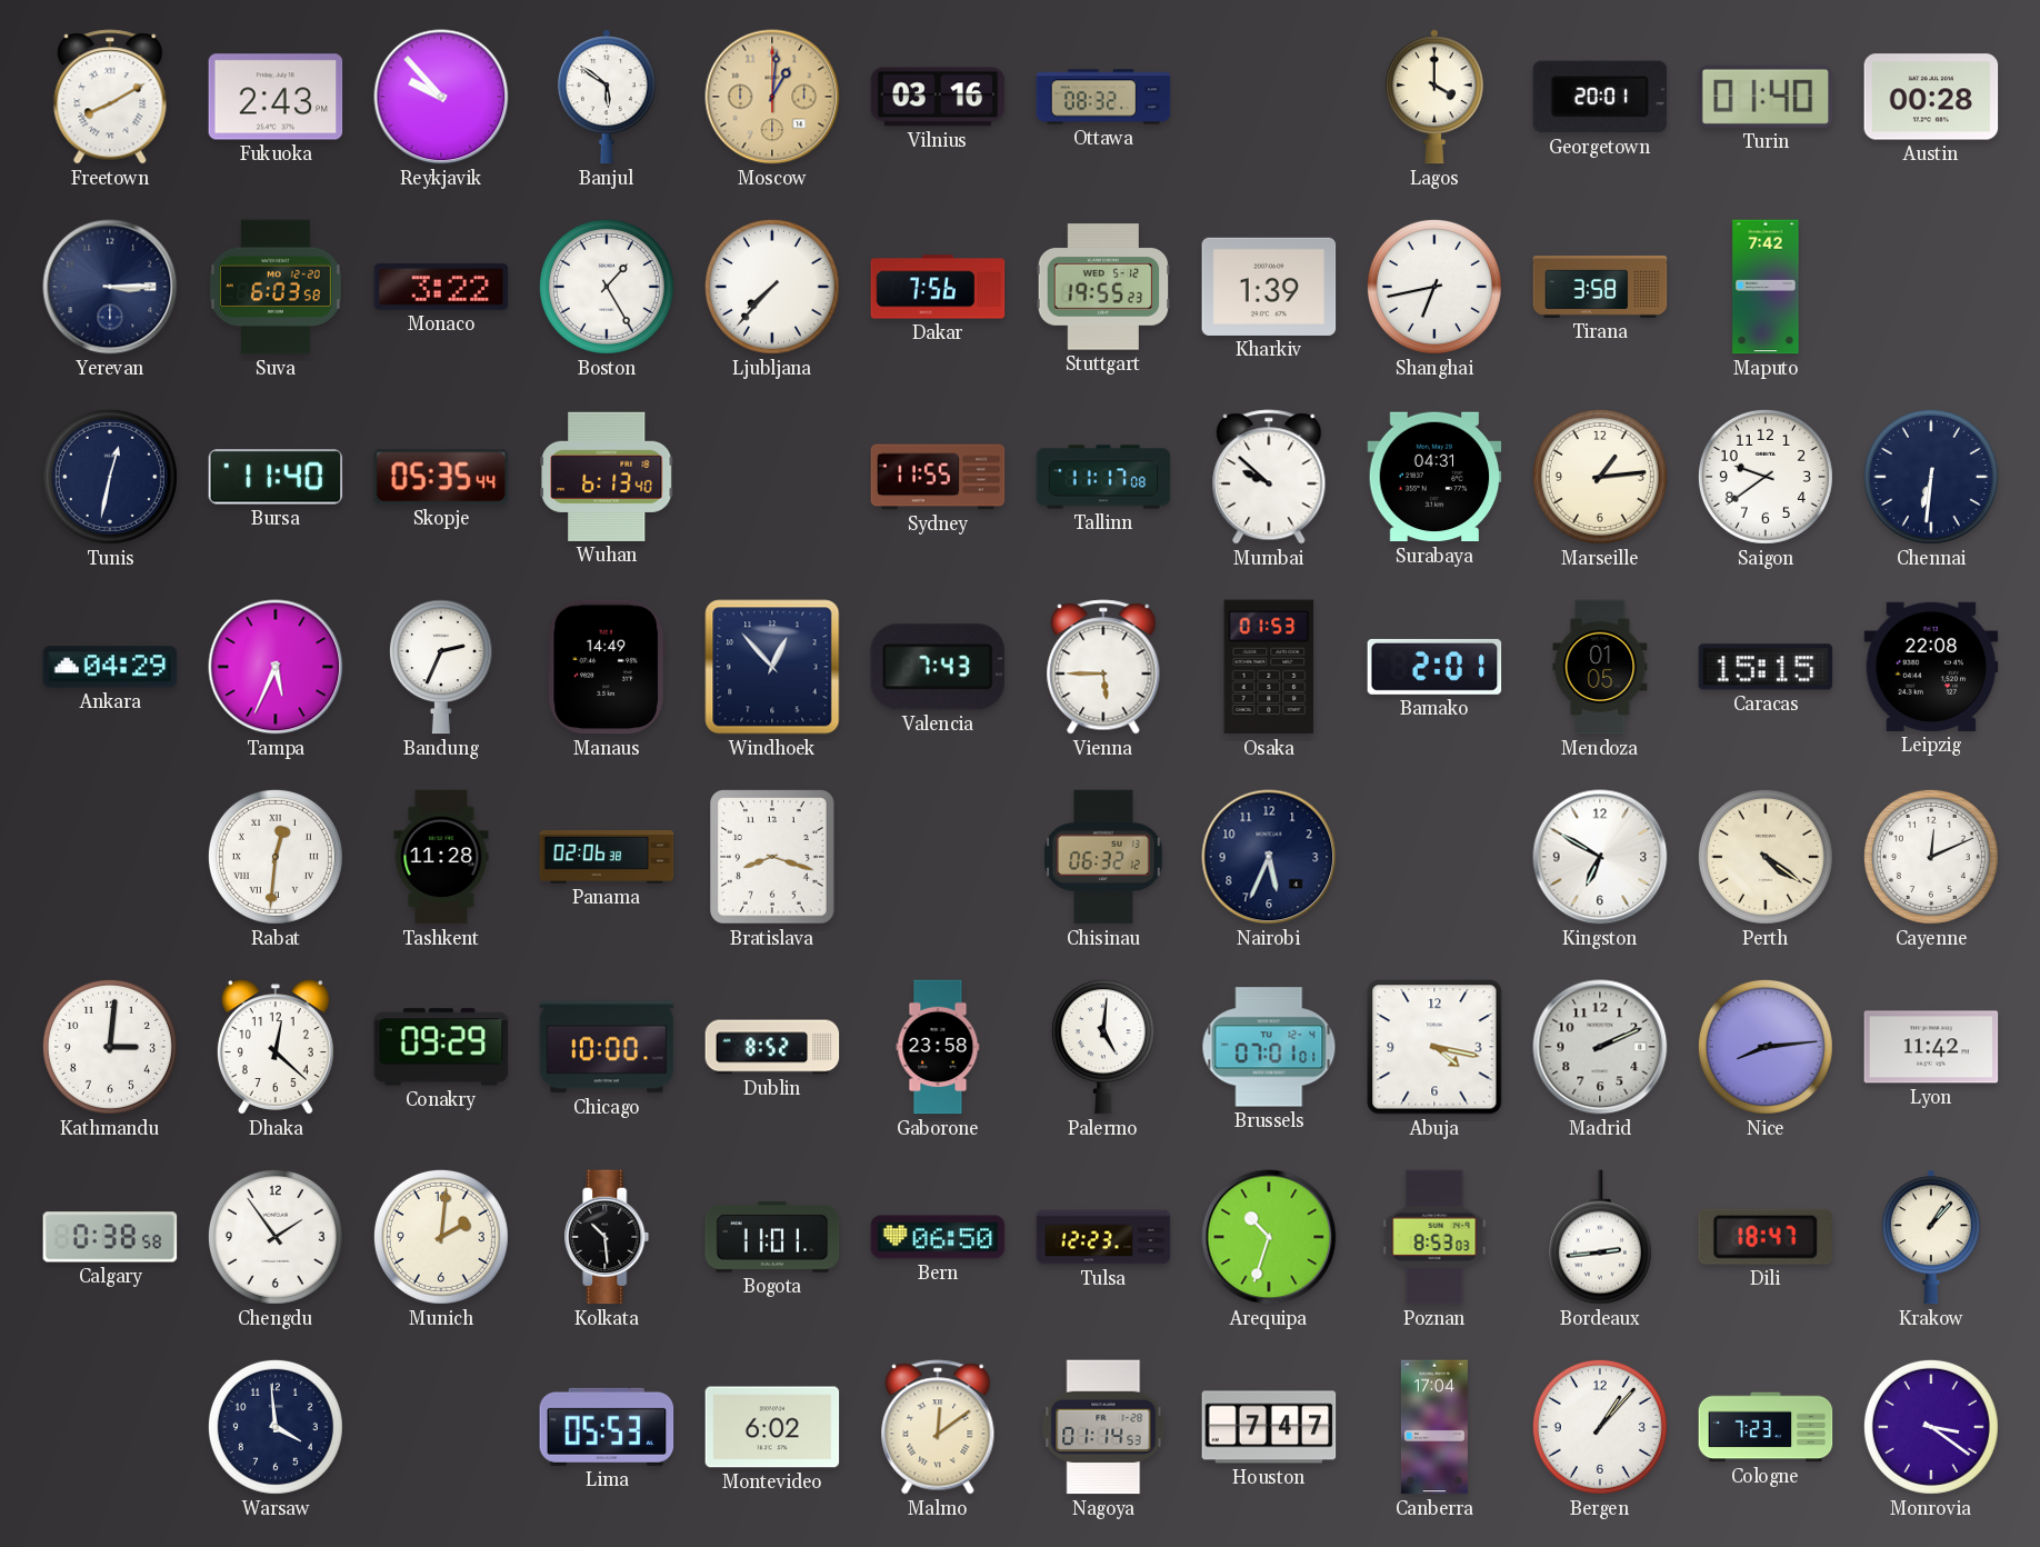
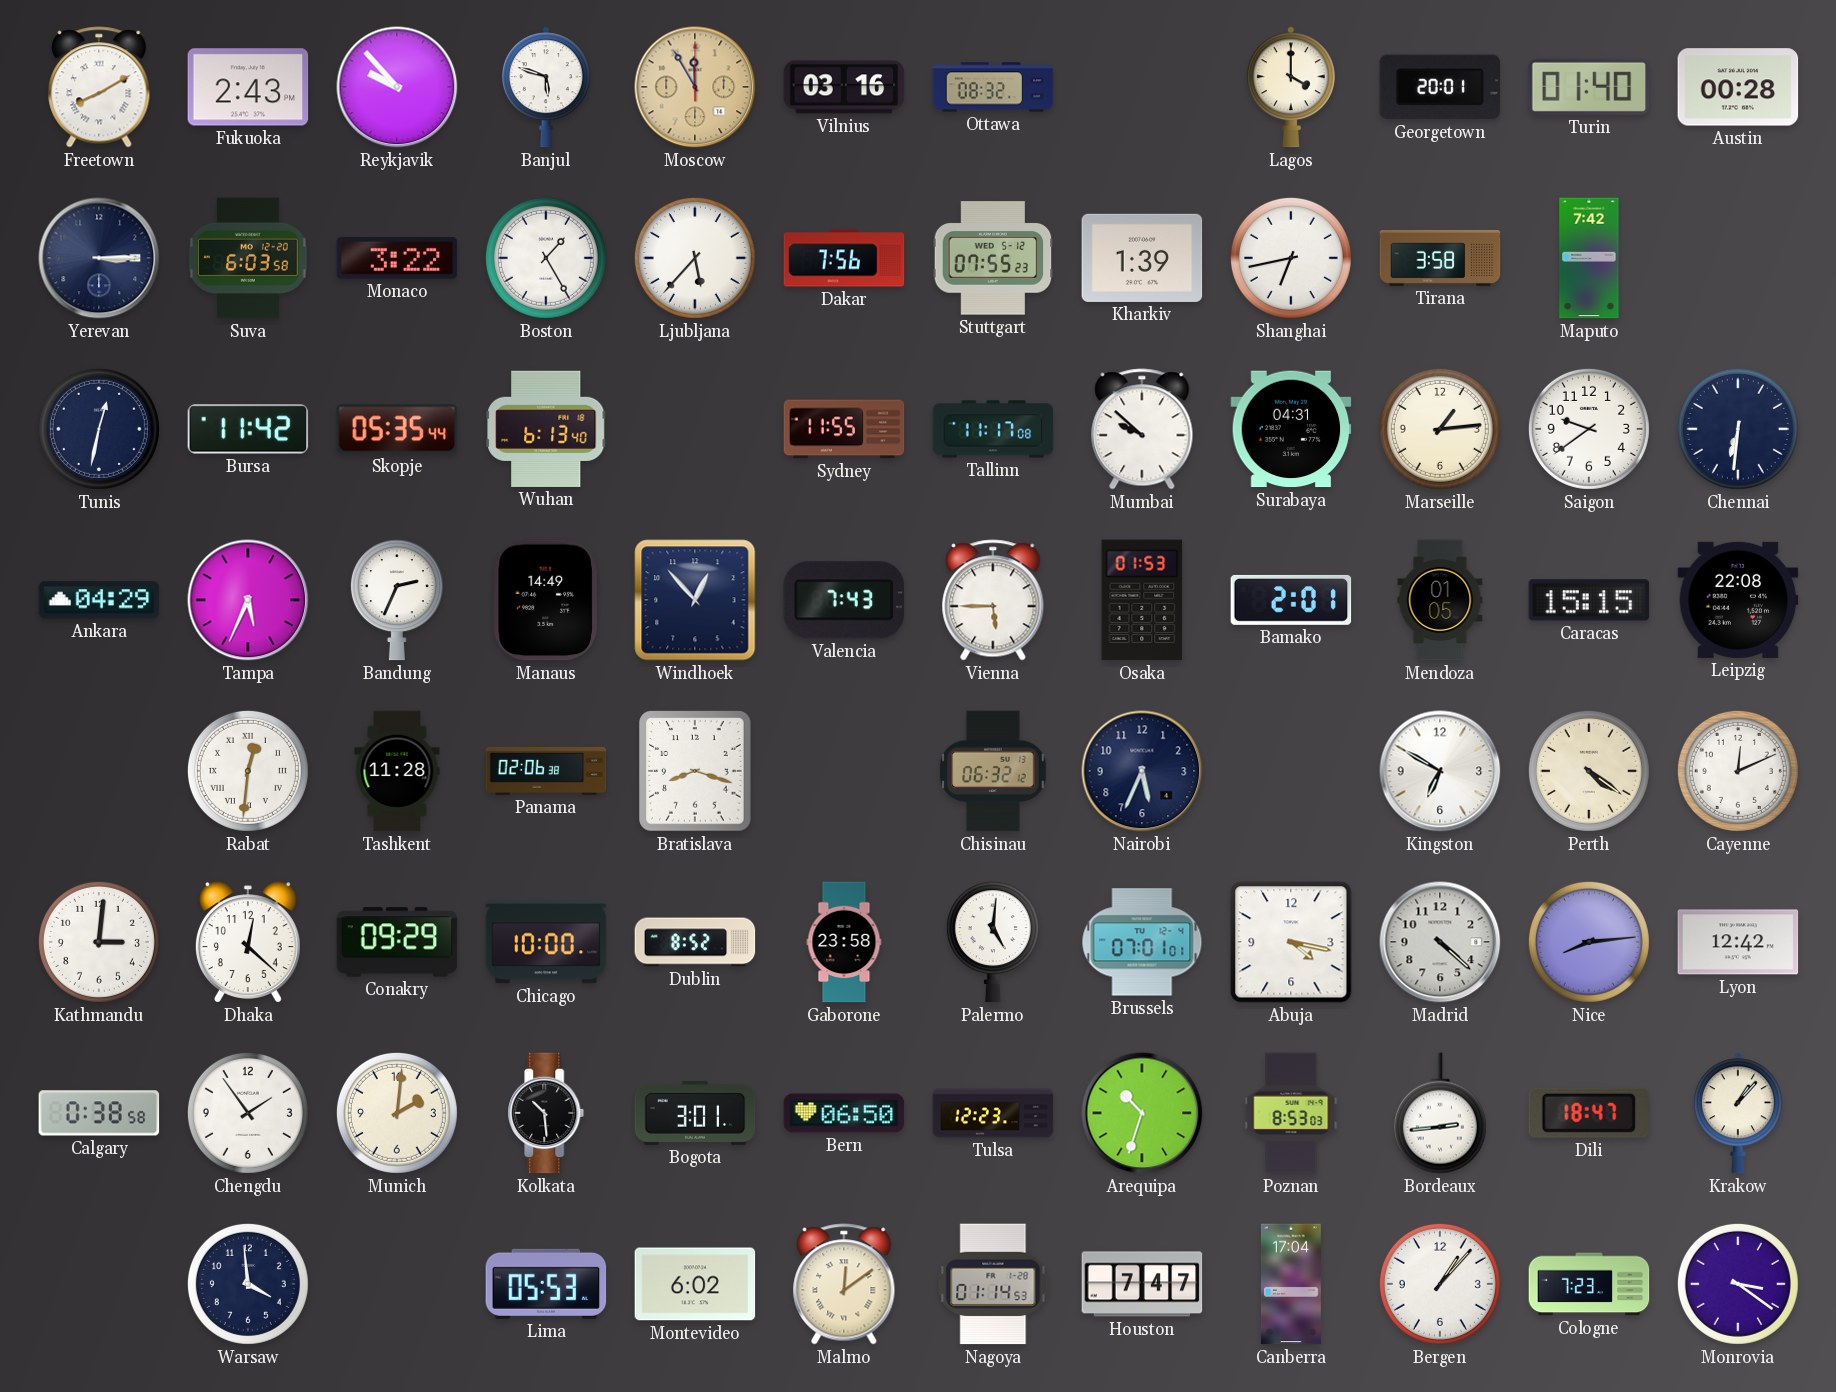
Banjul: 5:51 -> 5:48
Moscow: 1:01 -> 11:55
Ljubljana: 7:37 -> 5:37
Stuttgart: 19:55 -> 07:55
Bursa: 11:40 -> 11:42
Madrid: 2:11 -> 4:22
Lyon: 11:42 -> 12:42
Bogota: 11:01 -> 3:01
